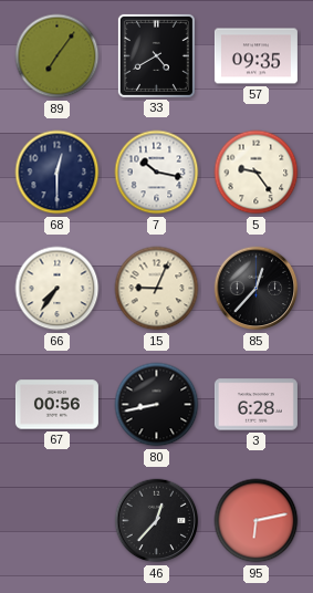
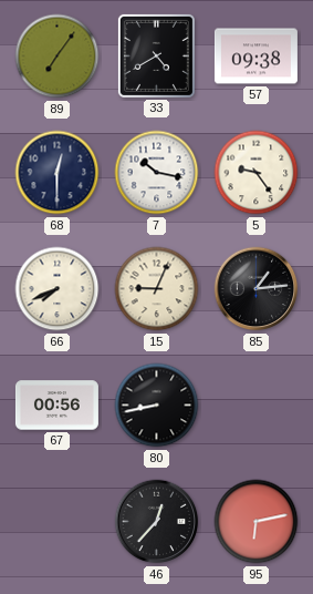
57: 09:35 -> 09:38
66: 7:36 -> 7:41
85: 12:37 -> 1:14
3: 6:28 -> none
